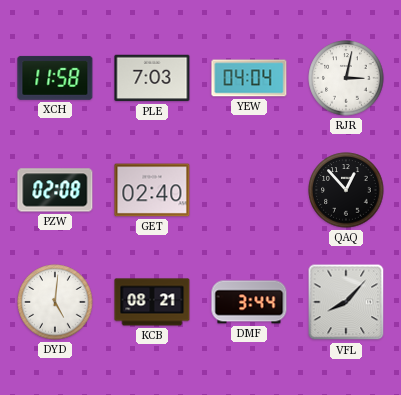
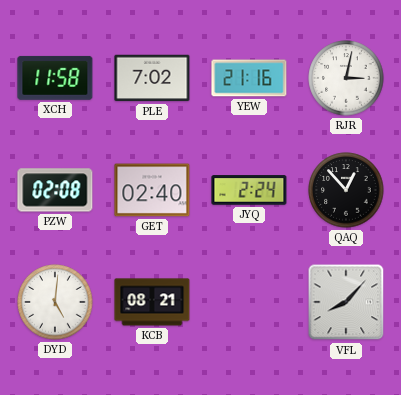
PLE: 7:03 -> 7:02
YEW: 04:04 -> 21:16
JYQ: none -> 2:24
DMF: 3:44 -> none
